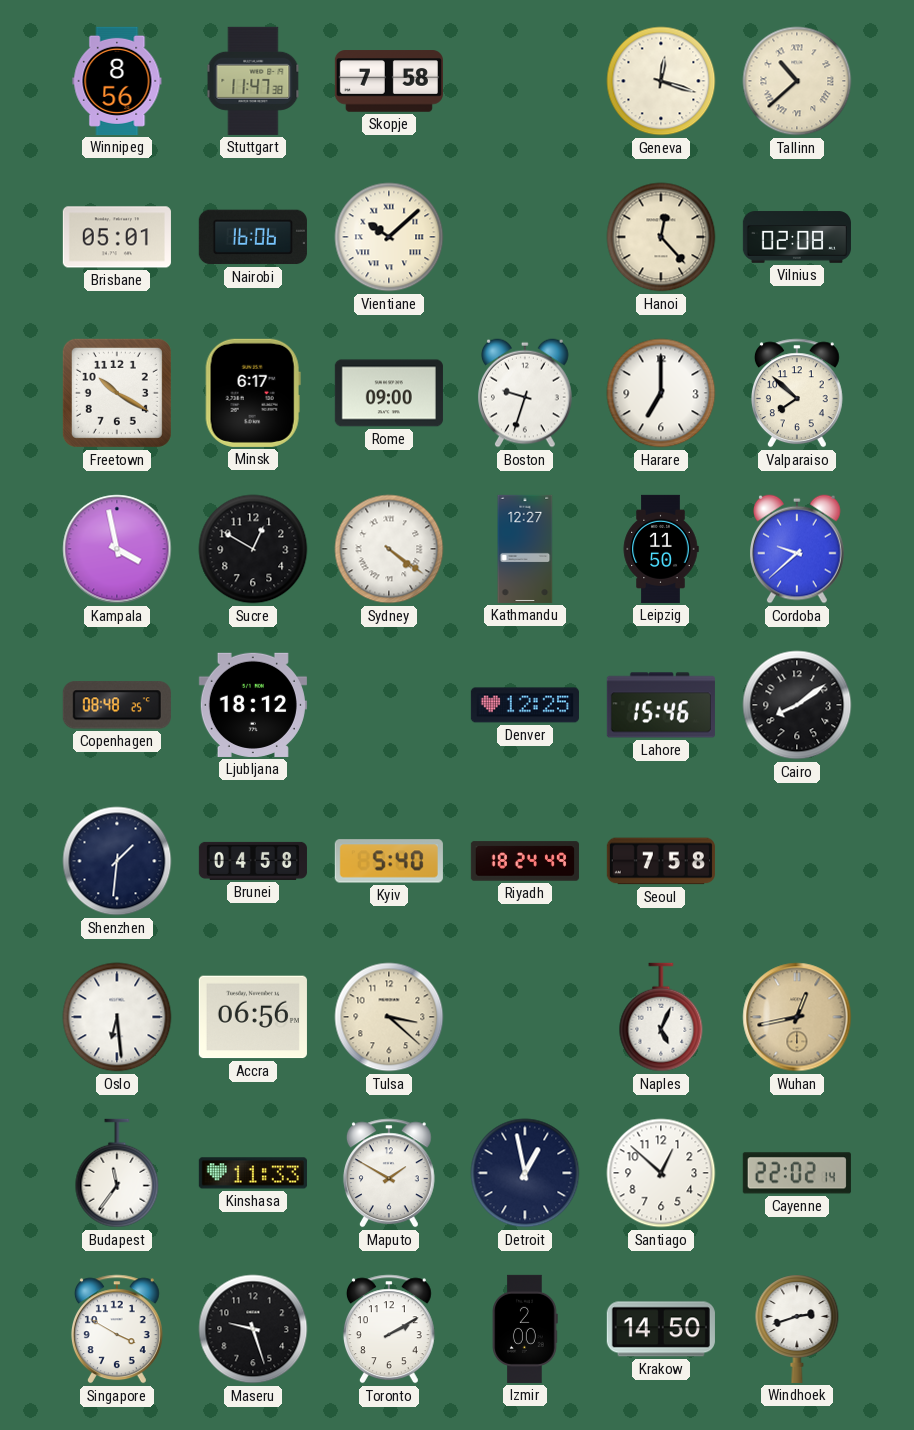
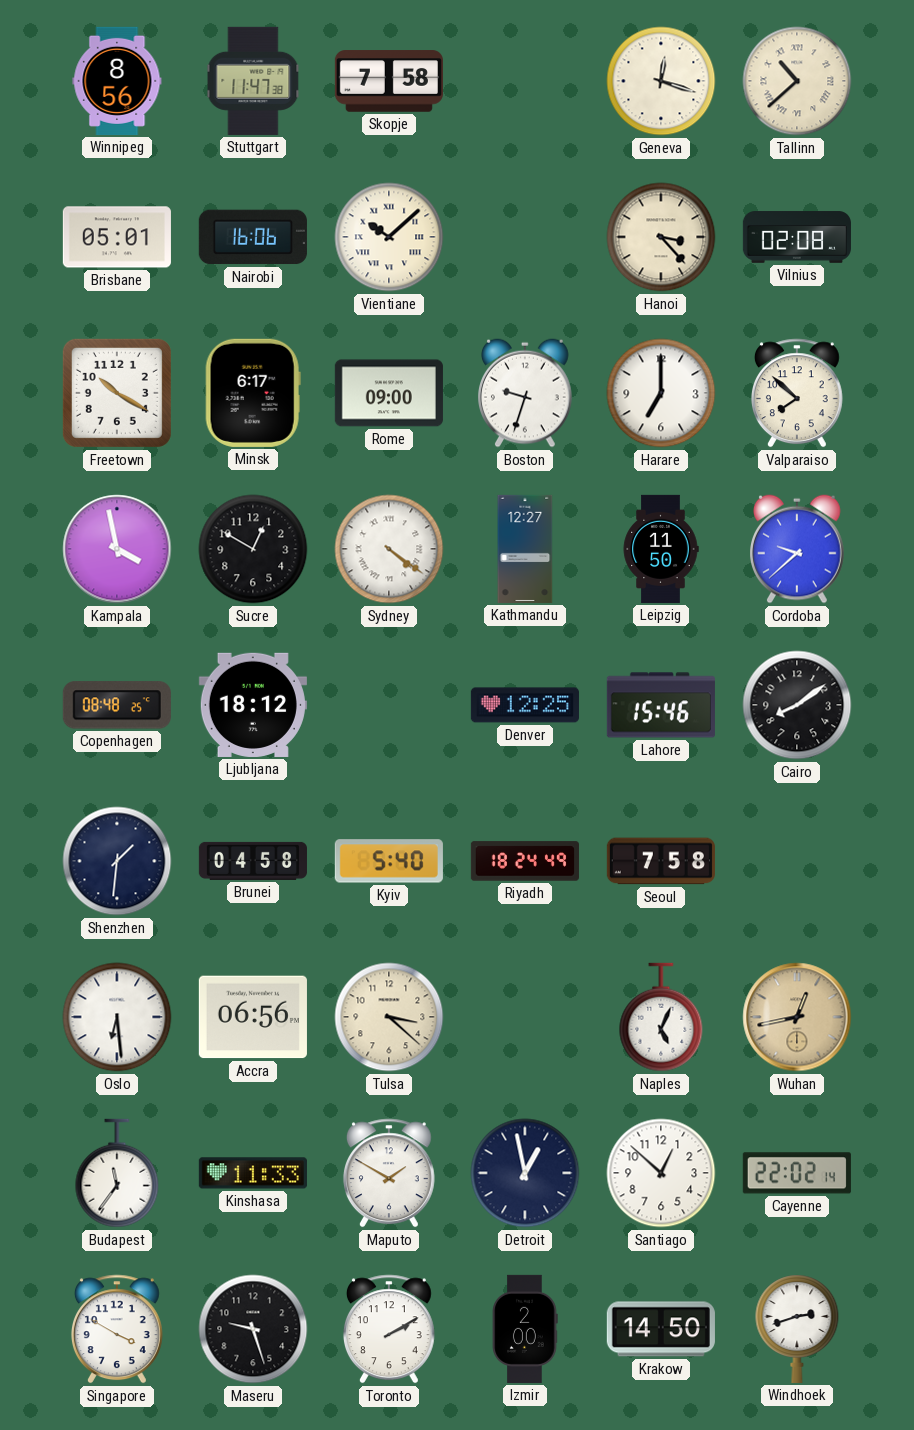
Hanoi: 12:23 -> 3:23
